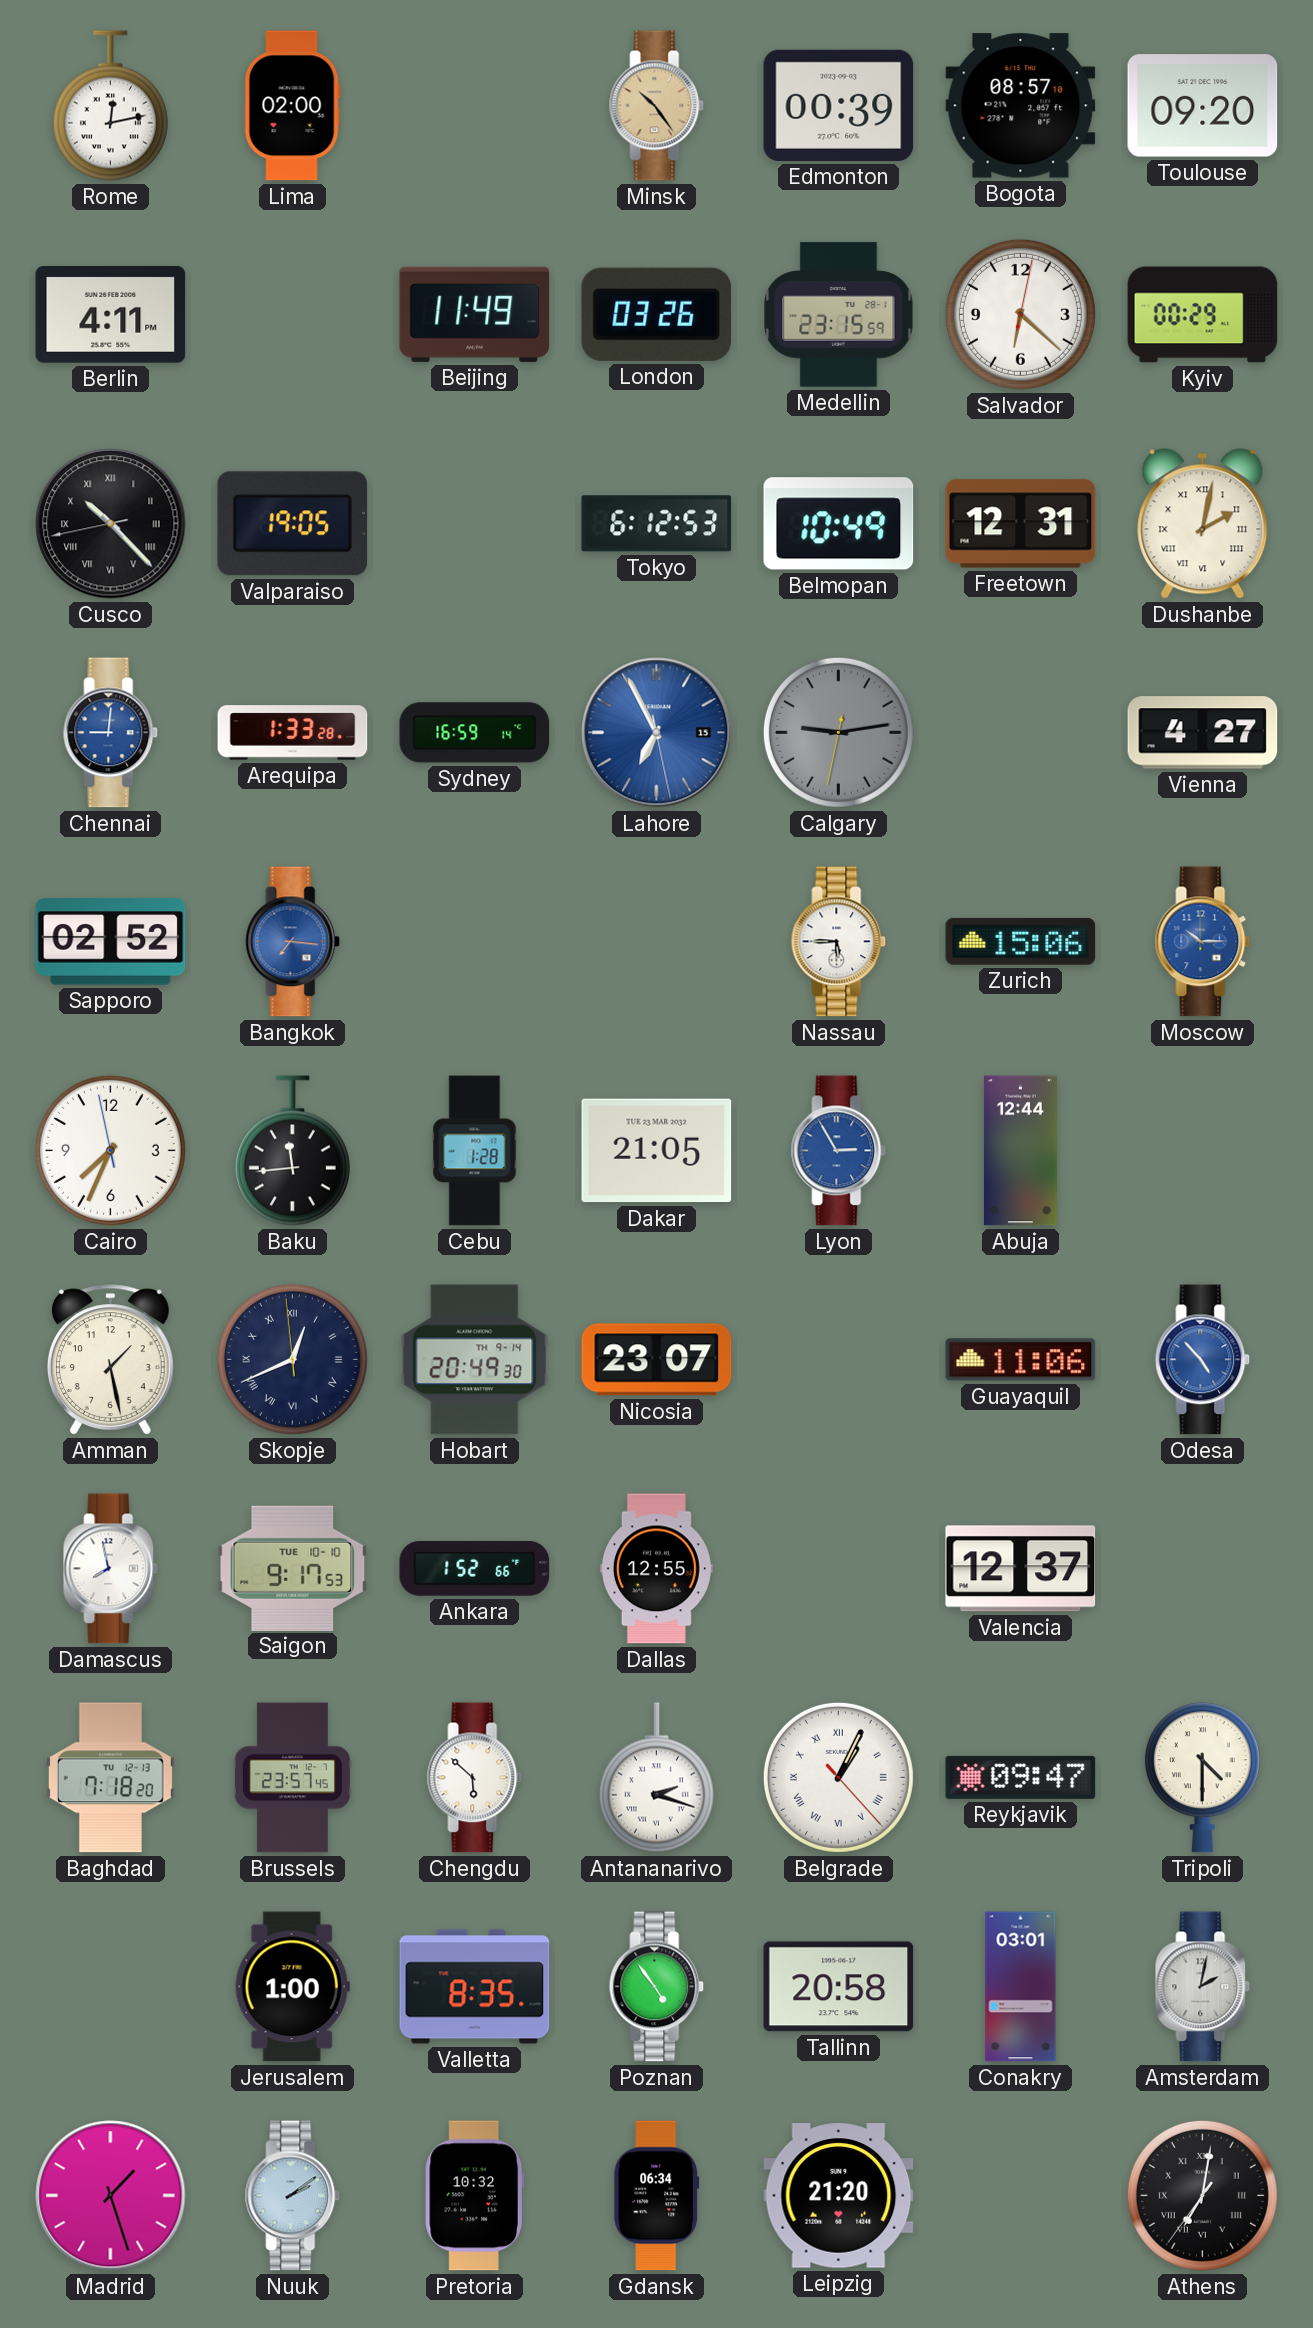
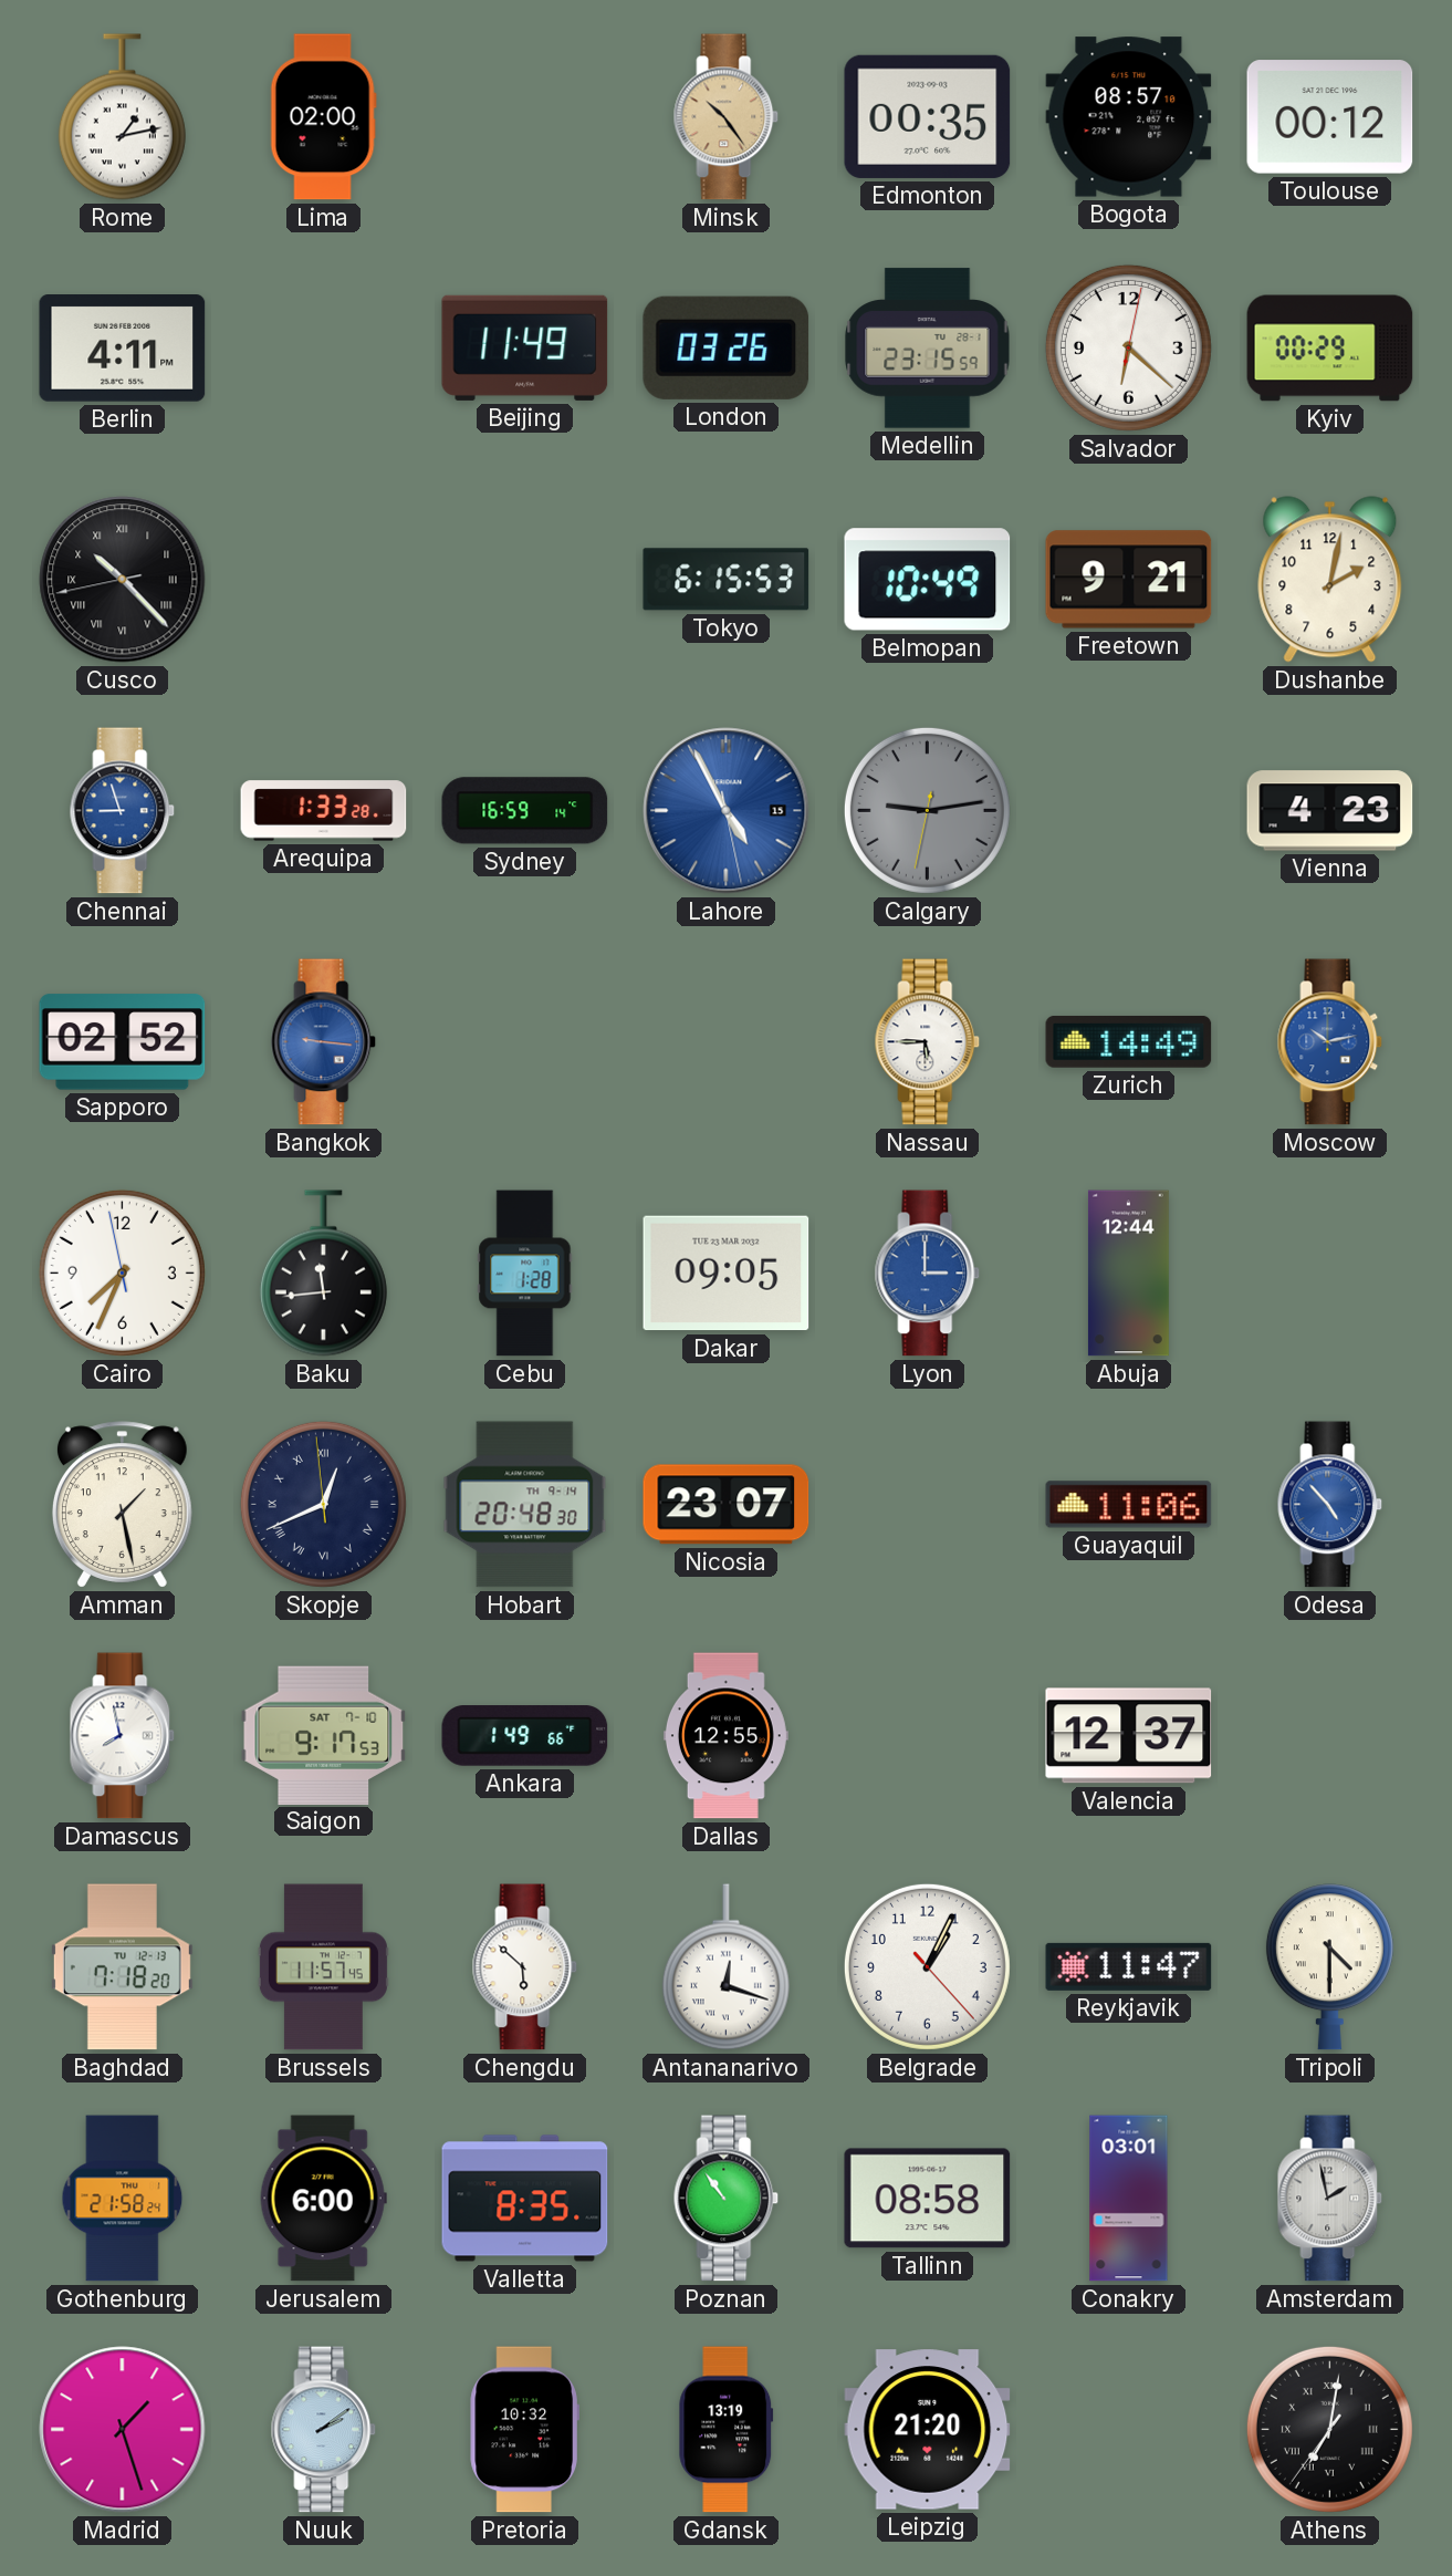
Rome: 12:13 -> 1:13
Edmonton: 00:39 -> 00:35
Toulouse: 09:20 -> 00:12
Valparaiso: 19:05 -> none
Tokyo: 6:12 -> 6:15
Freetown: 12:31 -> 9:21
Dushanbe numerals: Roman -> Arabic
Chennai: 9:01 -> 8:57
Lahore: 6:55 -> 4:55
Vienna: 4:27 -> 4:23
Bangkok: 7:16 -> 9:16
Zurich: 15:06 -> 14:49
Moscow: 10:15 -> 10:13
Dakar: 21:05 -> 09:05
Lyon: 2:55 -> 3:00
Hobart: 20:49 -> 20:48
Saigon date: TUE 10-10 -> SAT 7-10
Ankara: 1:52 -> 1:49
Brussels: 23:57 -> 11:57
Antananarivo: 2:18 -> 12:18
Belgrade numerals: Roman -> Arabic
Reykjavik: 09:47 -> 11:47
Gothenburg: none -> 21:58
Jerusalem: 1:00 -> 6:00
Poznan: 4:54 -> 10:54
Tallinn: 20:58 -> 08:58
Amsterdam: 2:02 -> 1:58
Gdansk: 06:34 -> 13:19
